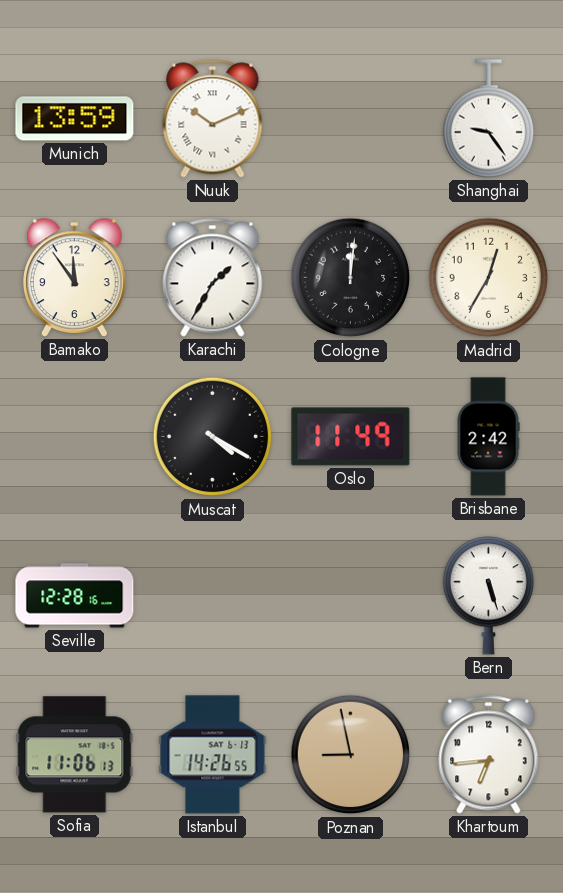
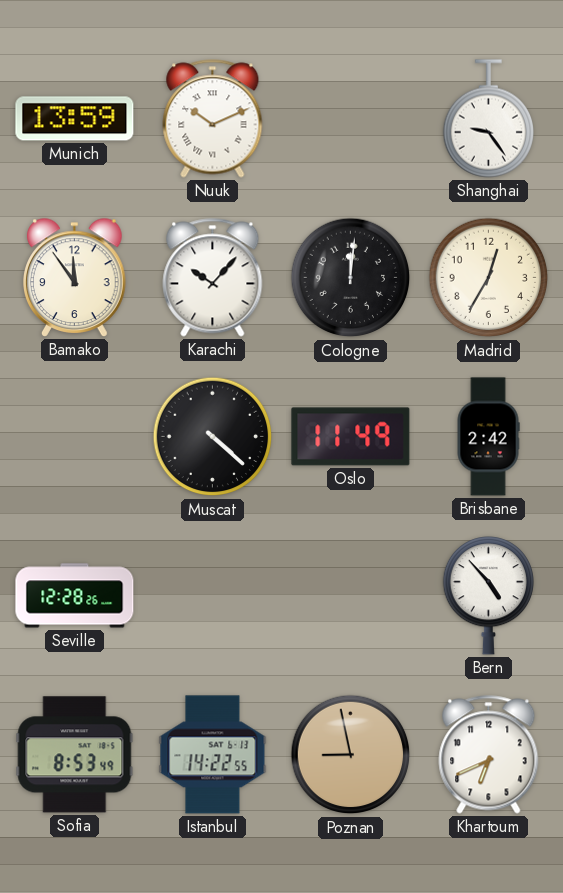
Karachi: 1:35 -> 10:07
Muscat: 4:20 -> 4:22
Seville: 12:28:16 -> 12:28:26
Bern: 5:27 -> 4:53
Sofia: 11:06 -> 8:53
Istanbul: 14:26 -> 14:22
Khartoum: 6:44 -> 6:41
